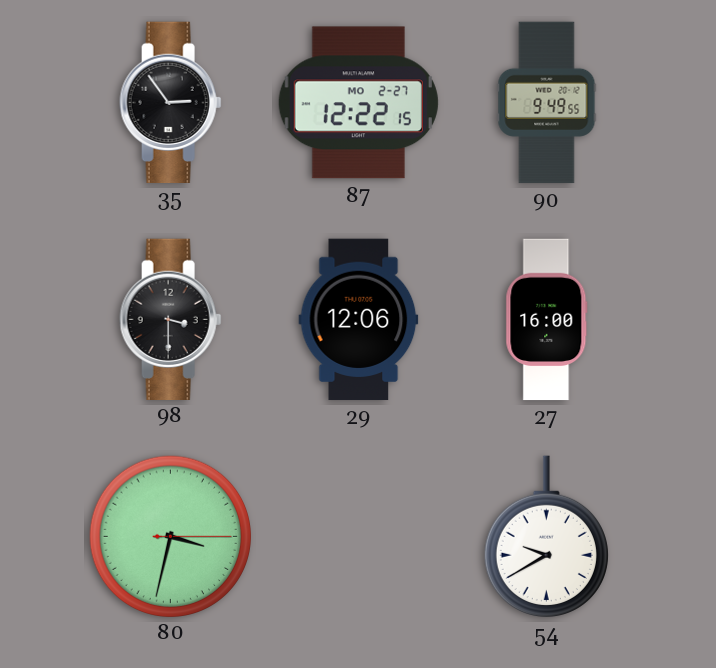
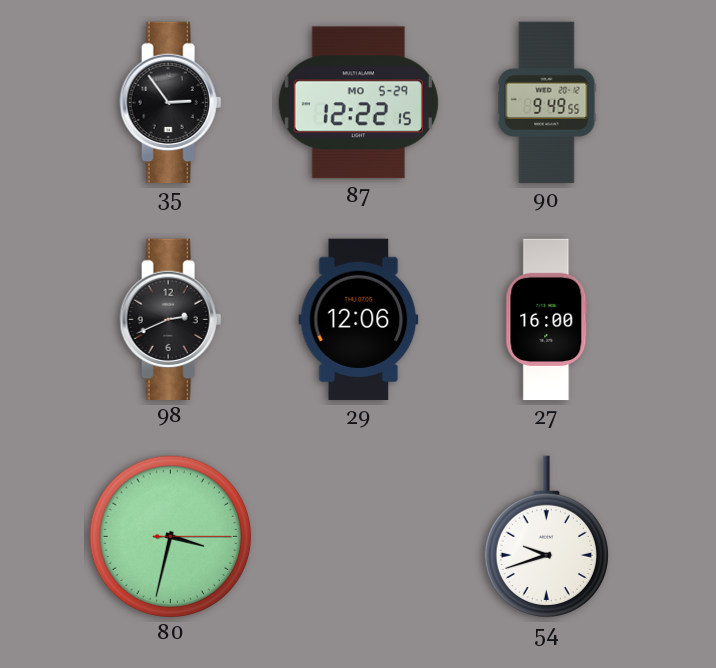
87 date: MO 2-27 -> MO 5-29
98: 3:30 -> 2:41
54: 9:40 -> 9:42
